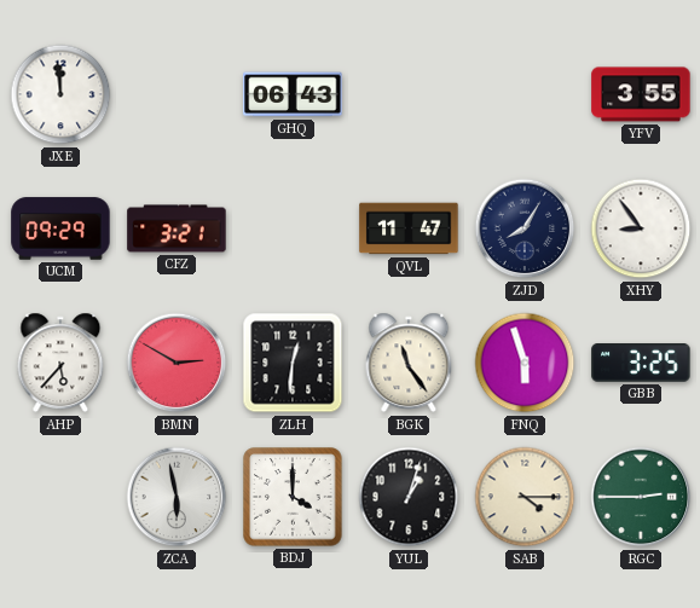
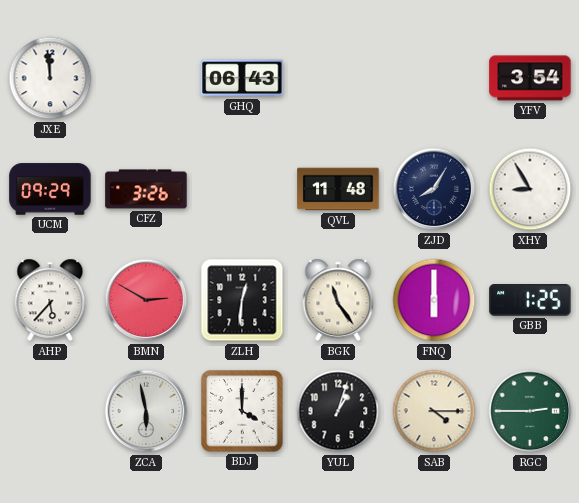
YFV: 3:55 -> 3:54
CFZ: 3:21 -> 3:26
QVL: 11:47 -> 11:48
XHY: 8:54 -> 8:55
FNQ: 5:57 -> 6:00
GBB: 3:25 -> 1:25
